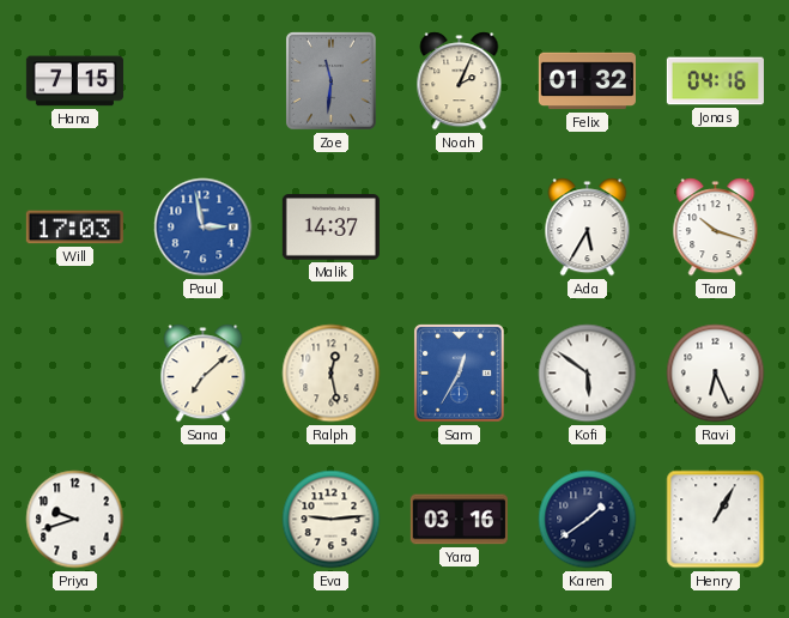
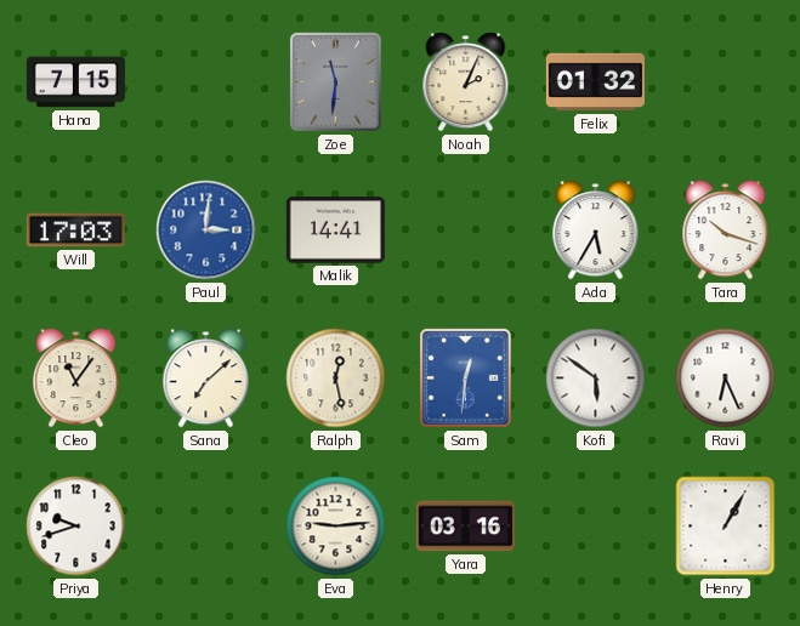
Jonas: 04:16 -> none
Paul: 2:58 -> 3:01
Malik: 14:37 -> 14:41
Cleo: none -> 11:06
Sam: 12:35 -> 12:31
Karen: 1:39 -> none
